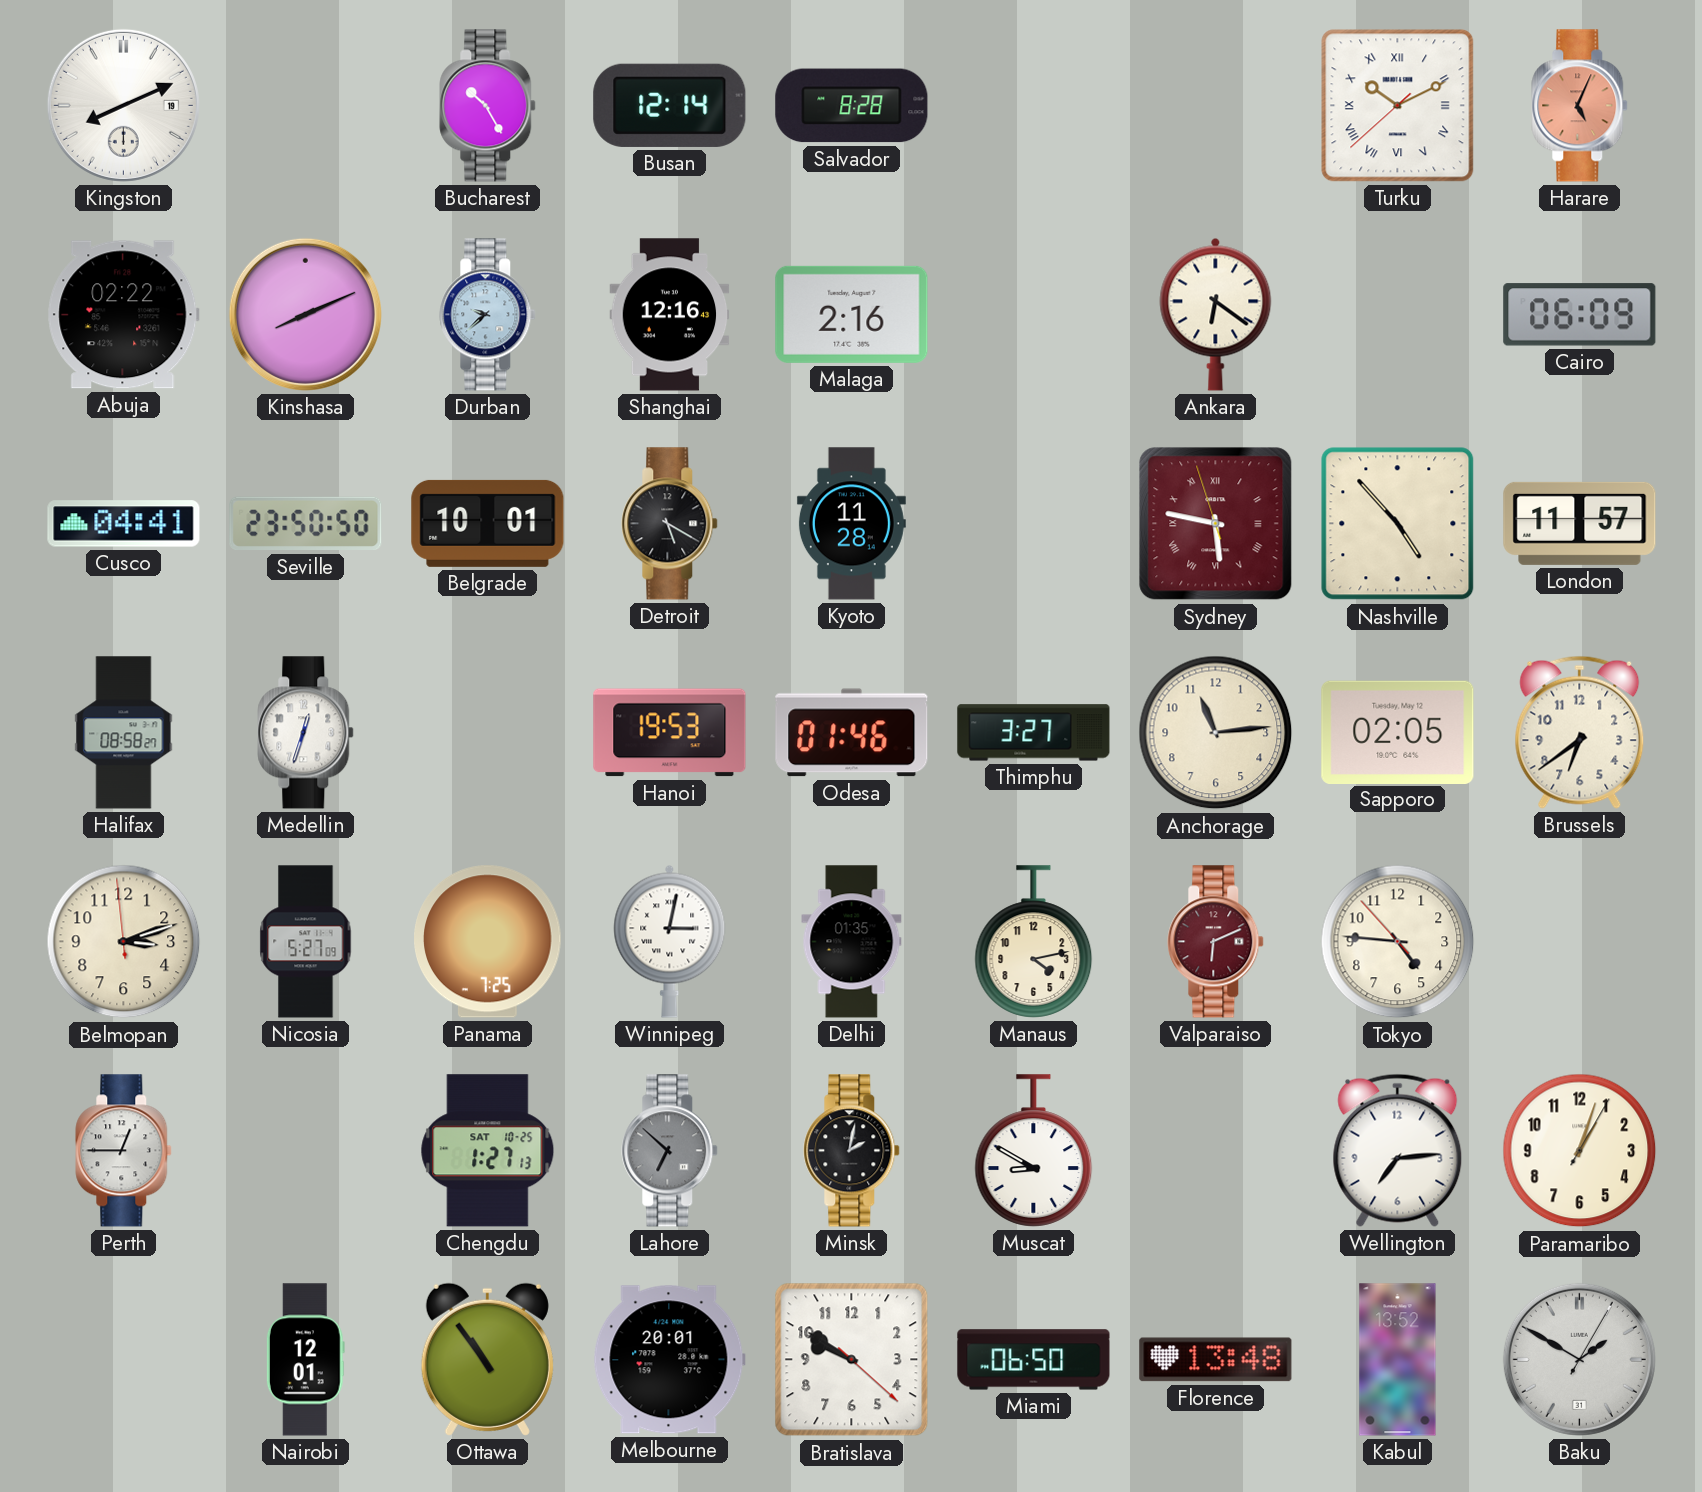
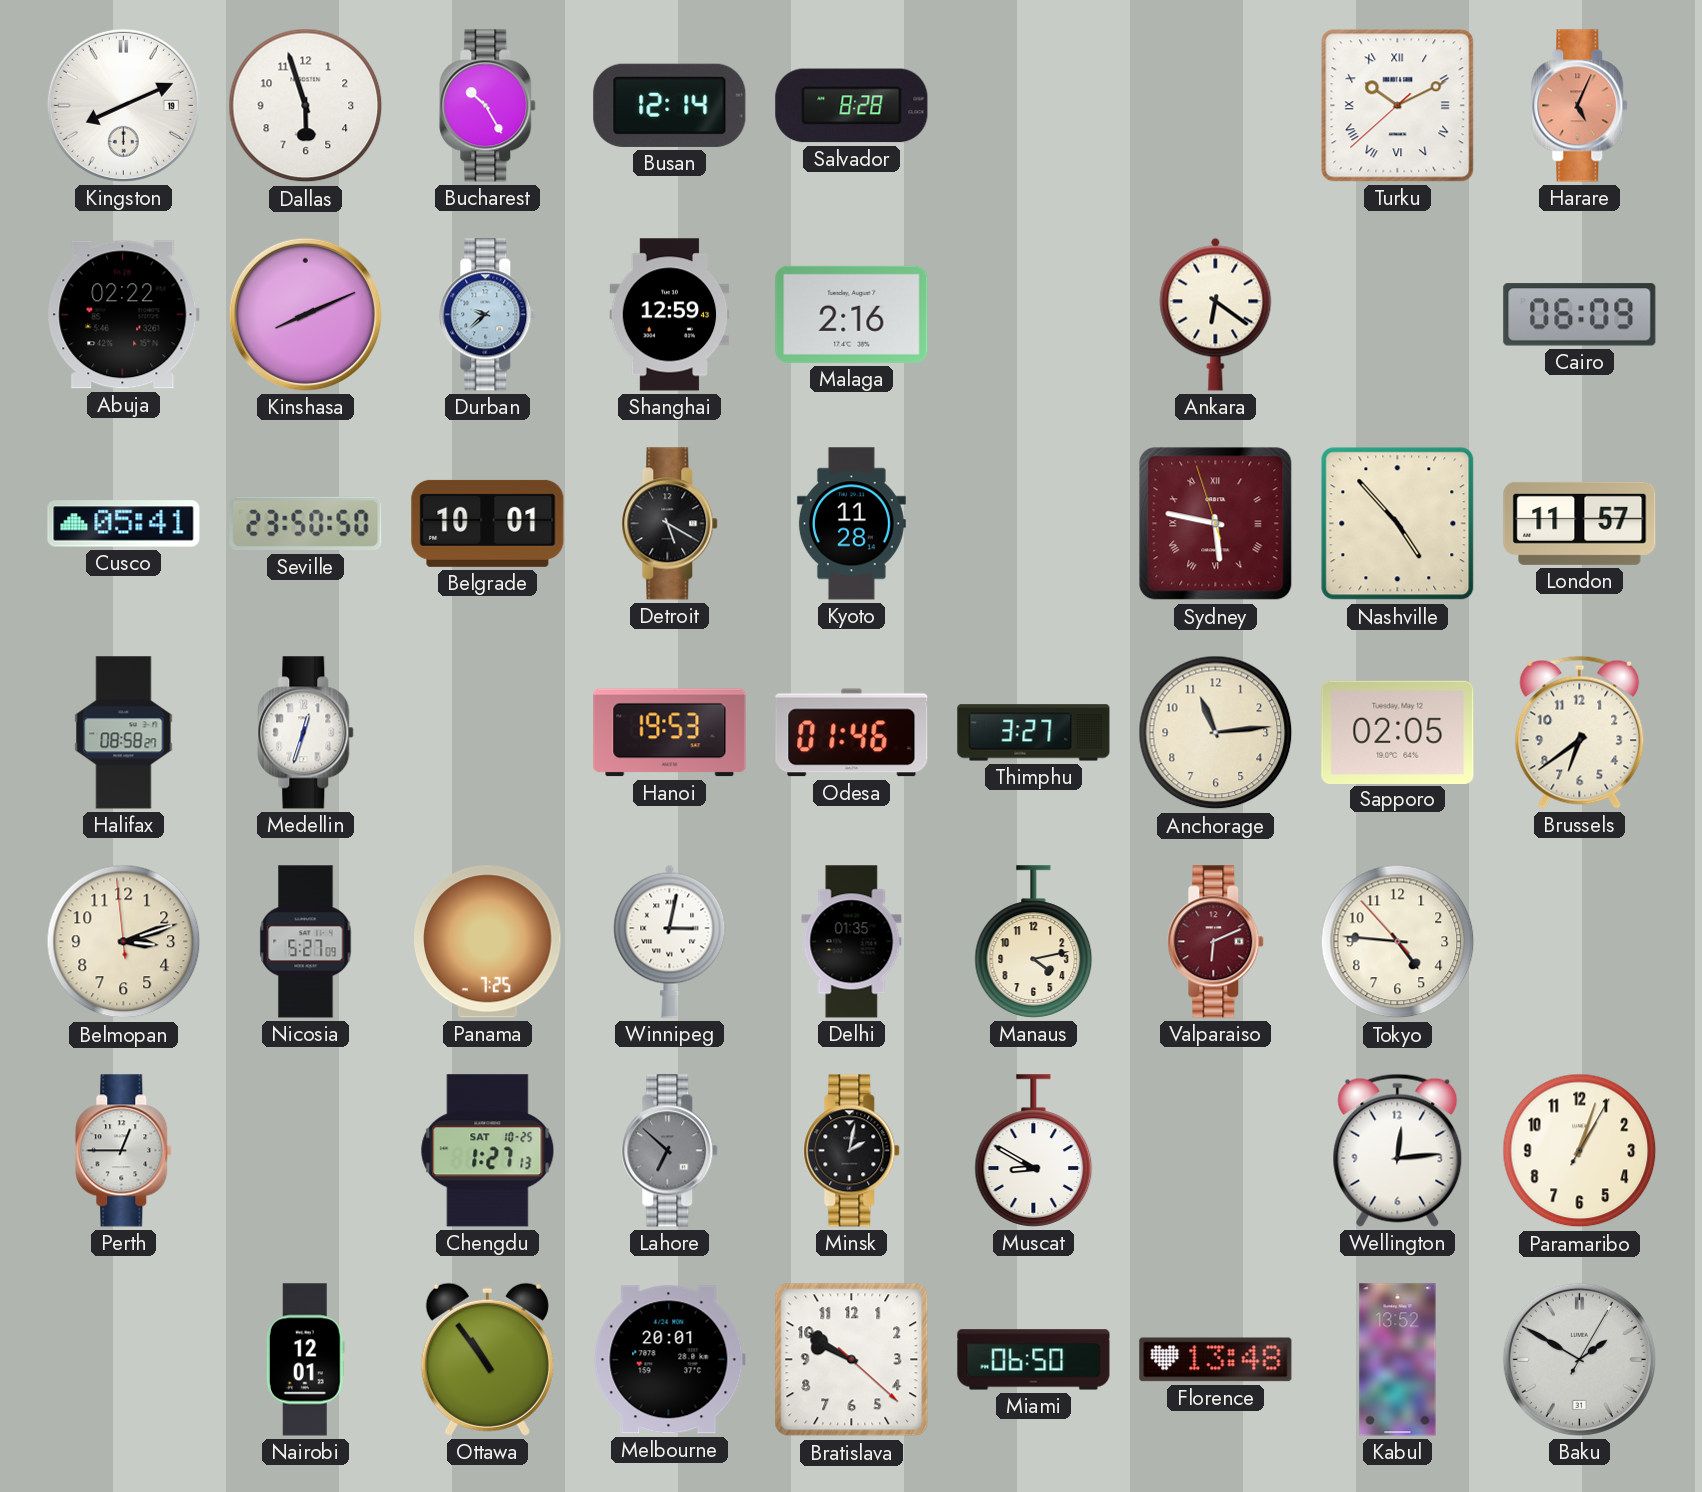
Dallas: none -> 5:57
Shanghai: 12:16 -> 12:59
Cusco: 04:41 -> 05:41
Wellington: 7:14 -> 12:14
